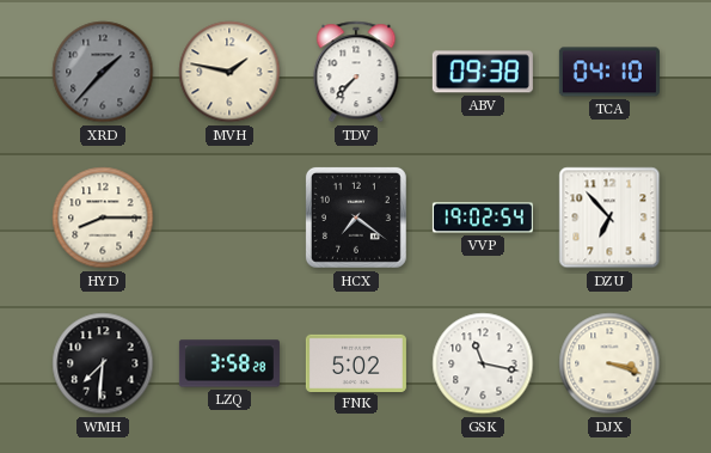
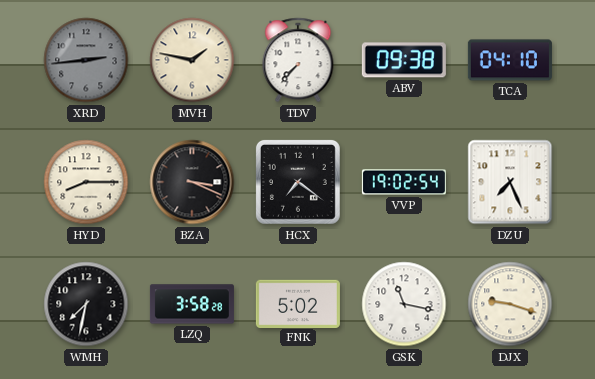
XRD: 1:37 -> 2:44
BZA: none -> 3:19
DZU: 6:53 -> 7:26
WMH: 7:31 -> 7:32
DJX: 3:18 -> 9:18
